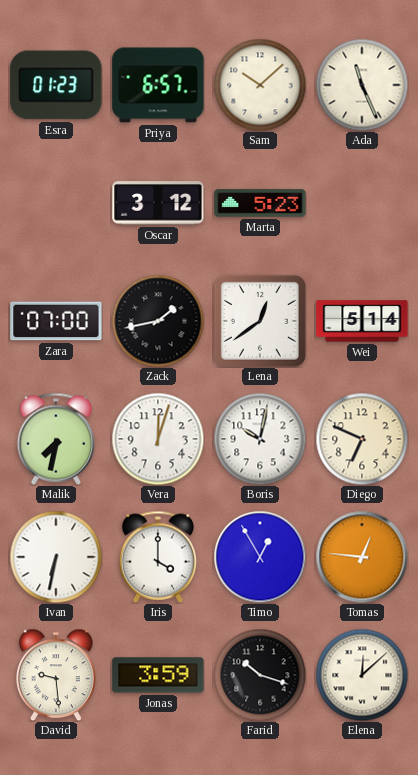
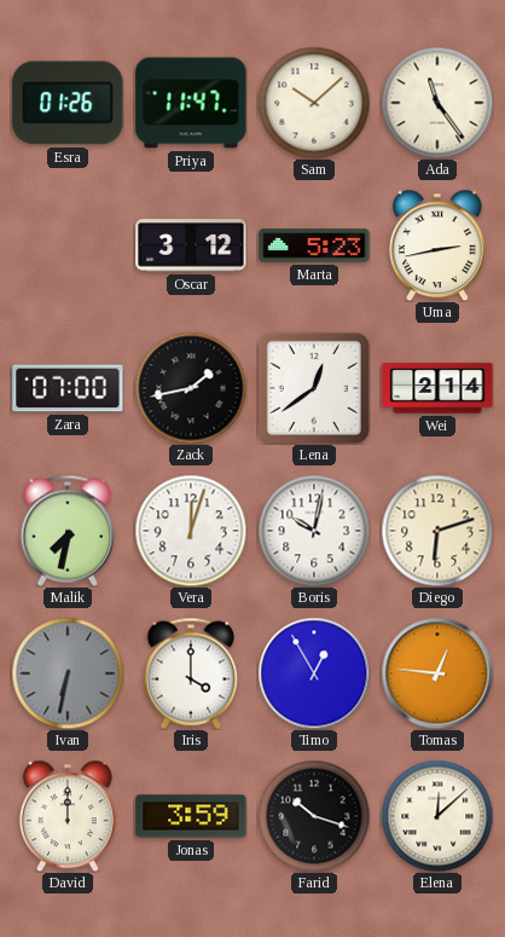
Esra: 01:23 -> 01:26
Priya: 6:57 -> 11:47
Ada: 11:26 -> 11:24
Uma: none -> 2:43
Wei: 5:14 -> 2:14
Diego: 6:49 -> 6:12
Ivan dial: white -> grey
David: 9:29 -> 12:00
